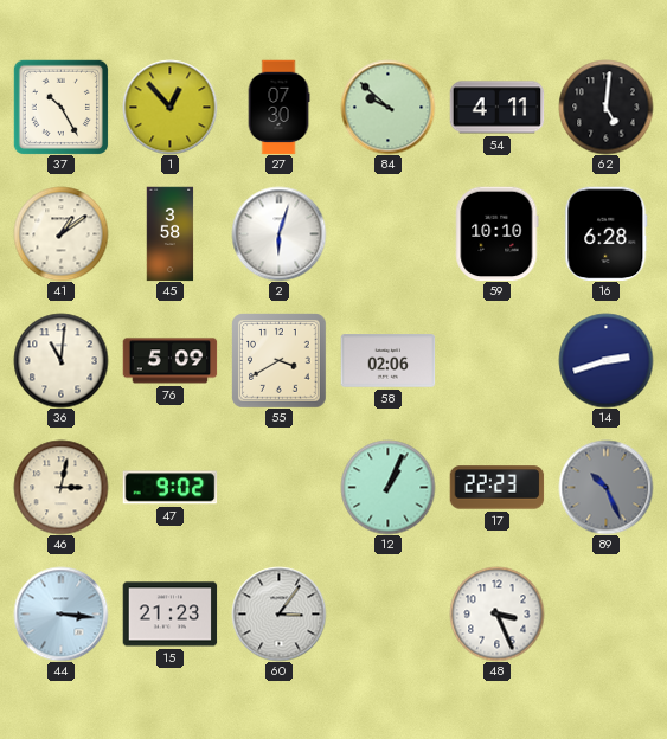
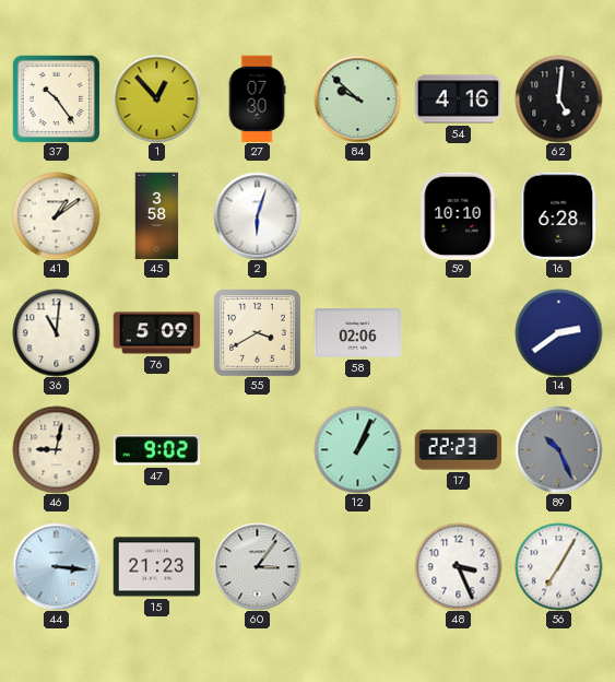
37: 10:25 -> 10:24
54: 4:11 -> 4:16
14: 2:42 -> 2:39
46: 3:02 -> 9:02
56: none -> 7:05
